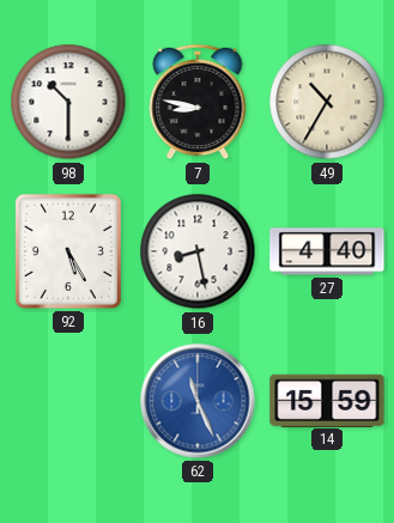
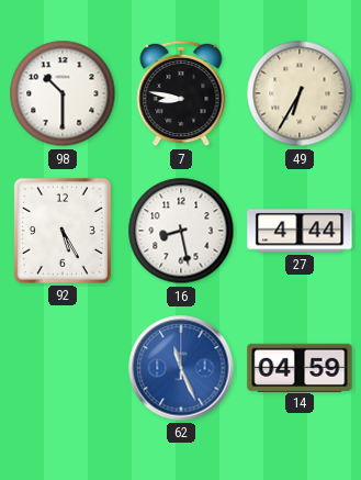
49: 10:35 -> 6:35
27: 4:40 -> 4:44
14: 15:59 -> 04:59
